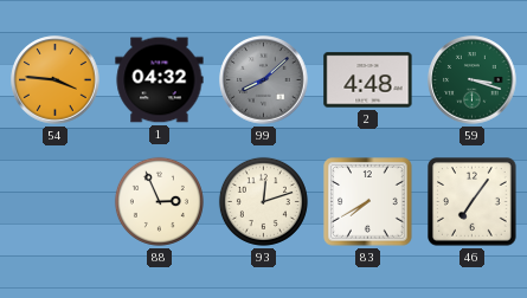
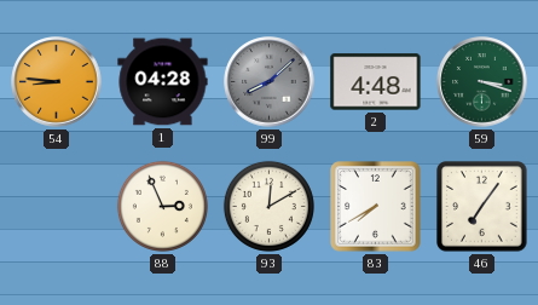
54: 3:46 -> 8:46
1: 04:32 -> 04:28
93: 12:12 -> 12:10
